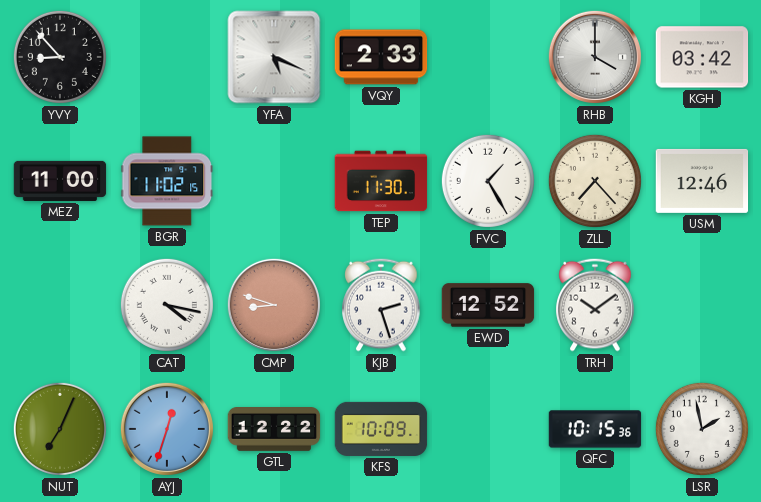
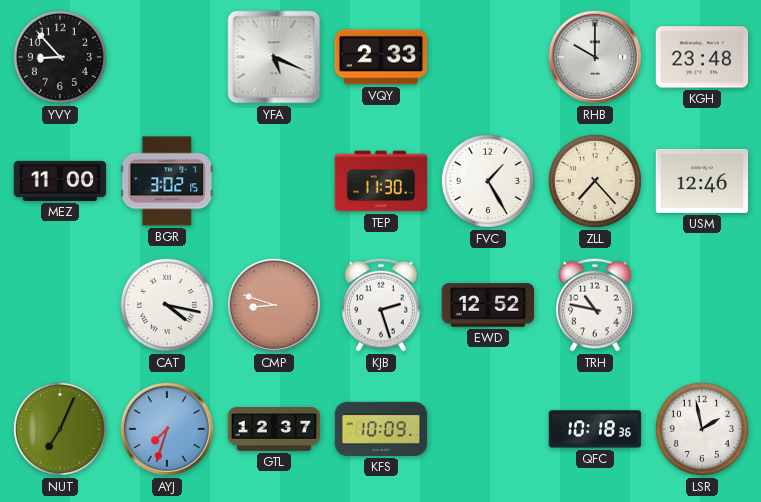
RHB: 4:00 -> 10:00
KGH: 03:42 -> 23:48
BGR: 11:02 -> 3:02
TRH: 10:09 -> 10:47
AYJ: 12:33 -> 7:33
GTL: 12:22 -> 12:37
QFC: 10:15 -> 10:18
